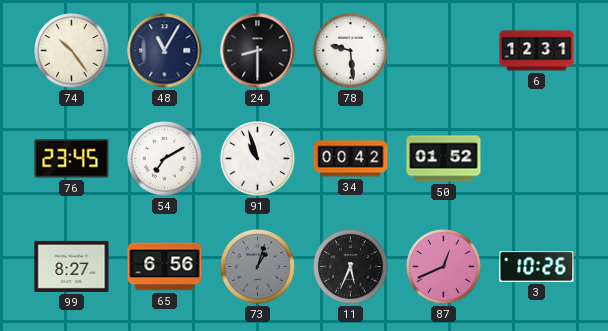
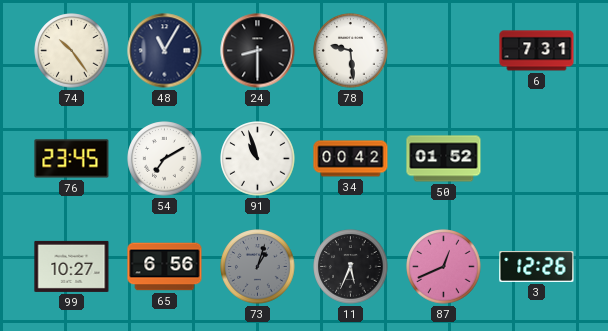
6: 12:31 -> 7:31
99: 8:27 -> 10:27
3: 10:26 -> 12:26
